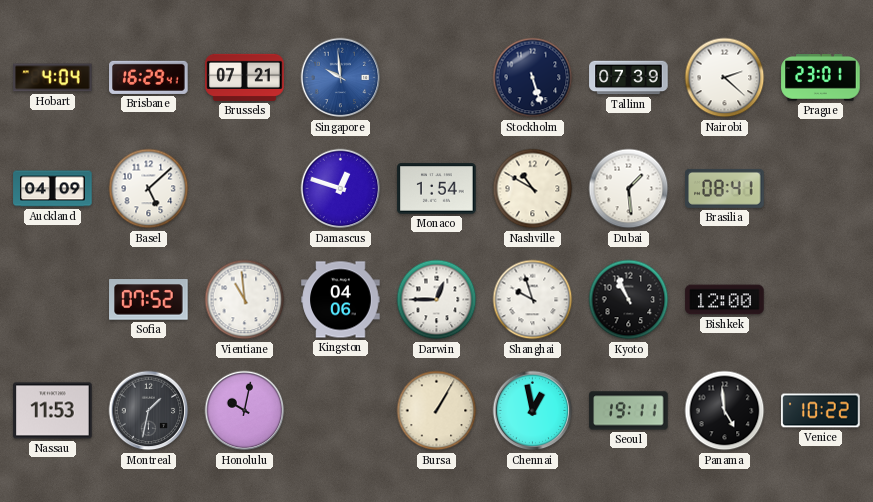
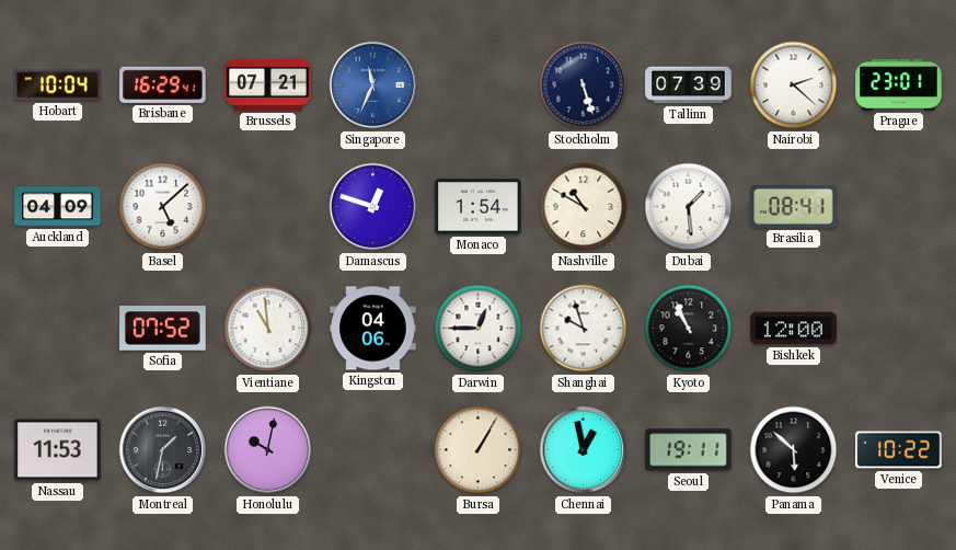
Hobart: 4:04 -> 10:04
Singapore: 9:59 -> 11:34
Panama: 4:59 -> 5:52
